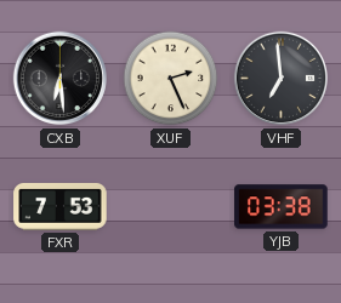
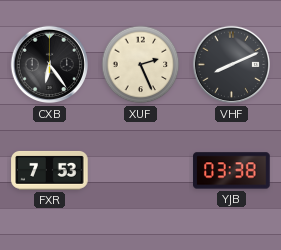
CXB: 6:29 -> 6:24
VHF: 6:59 -> 8:11
